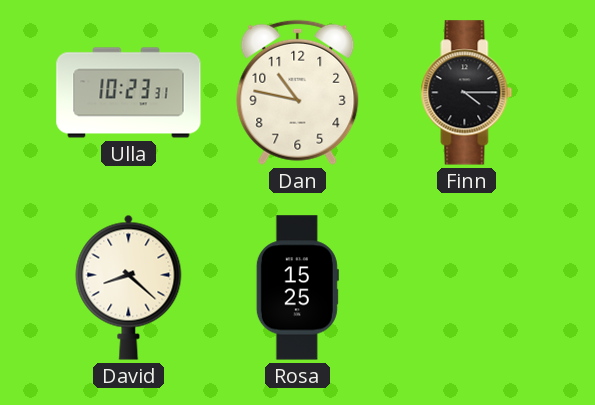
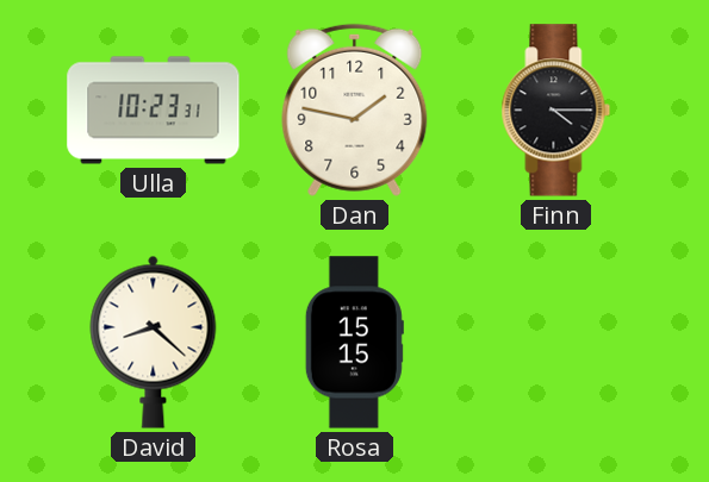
Dan: 10:47 -> 1:47
Rosa: 15:25 -> 15:15
